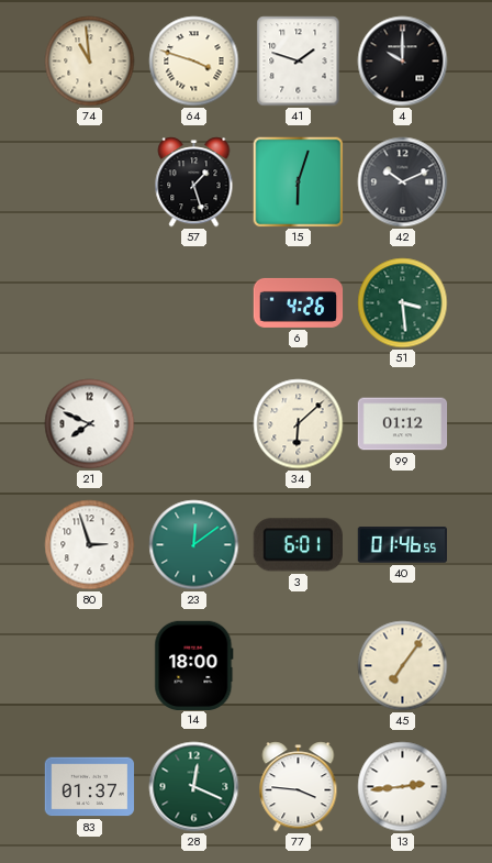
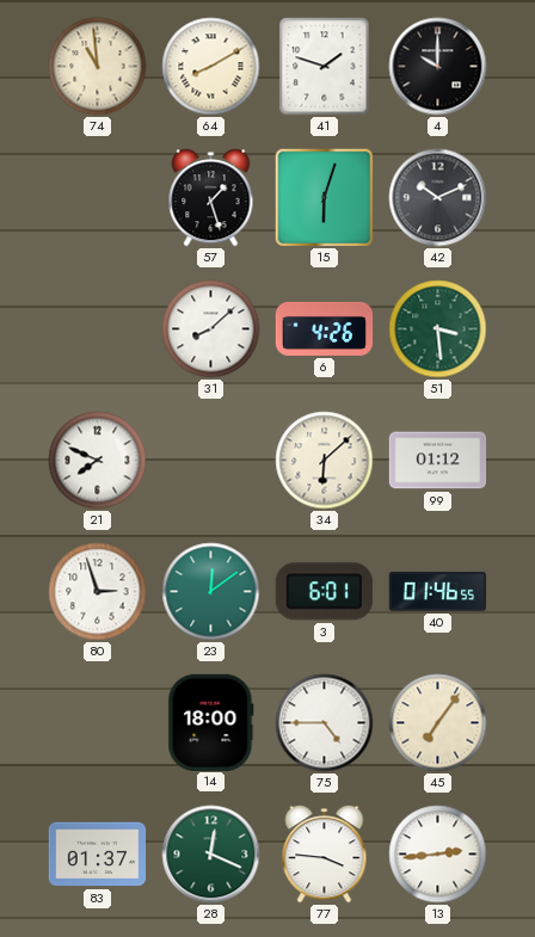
64: 3:48 -> 8:10
31: none -> 8:08
75: none -> 4:45
